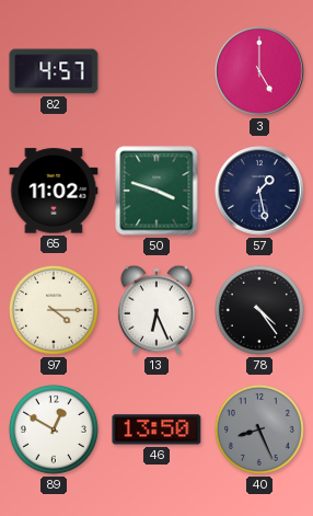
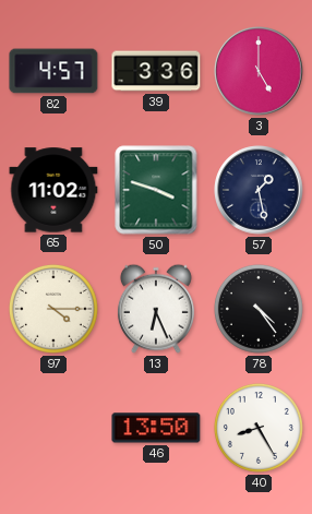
39: none -> 3:36
89: 12:50 -> none
40: 8:26 -> 8:25
40 dial: grey -> white
